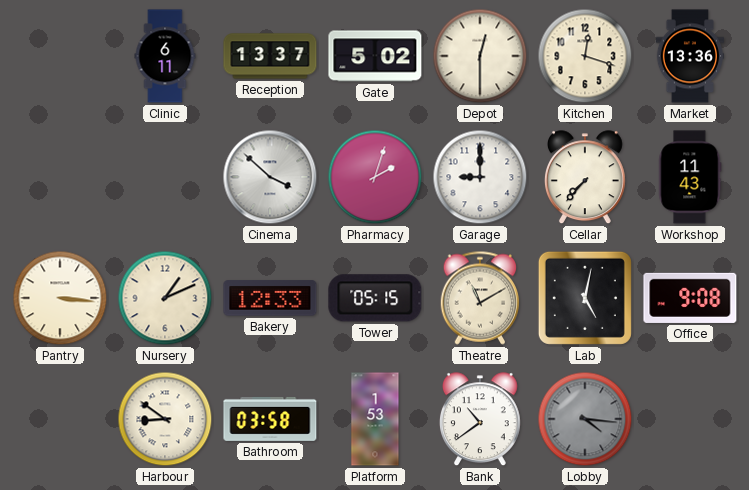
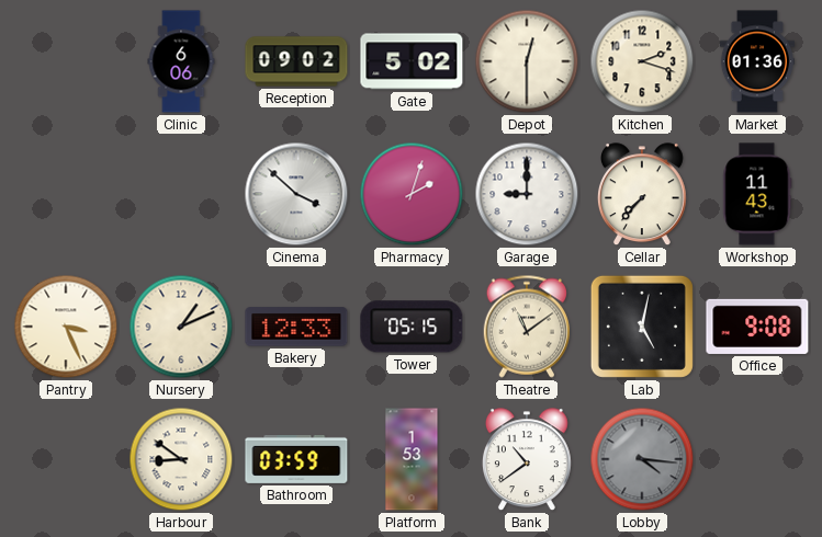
Clinic: 6:11 -> 6:06
Reception: 13:37 -> 09:02
Kitchen: 12:18 -> 2:18
Market: 13:36 -> 01:36
Pantry: 3:16 -> 3:26
Theatre: 11:10 -> 11:09
Bathroom: 03:58 -> 03:59
